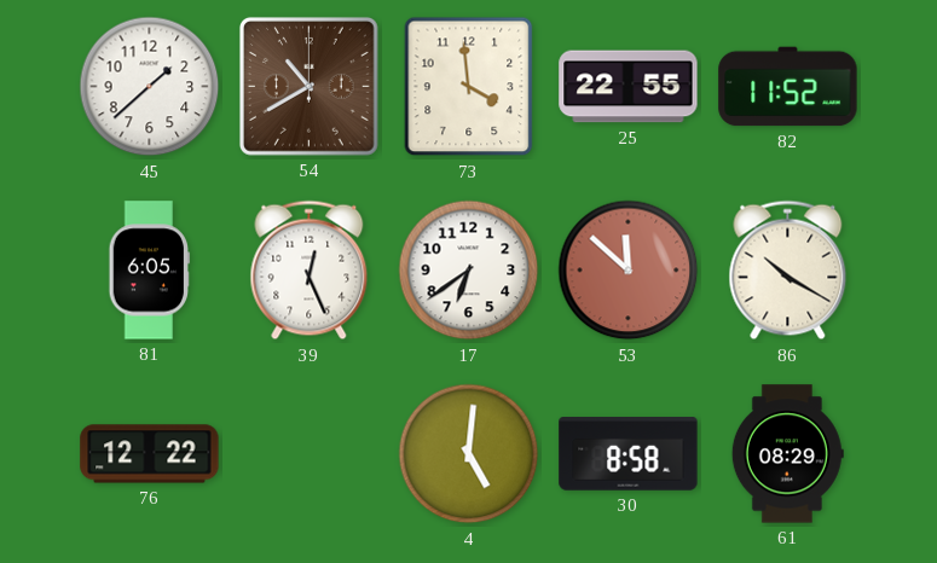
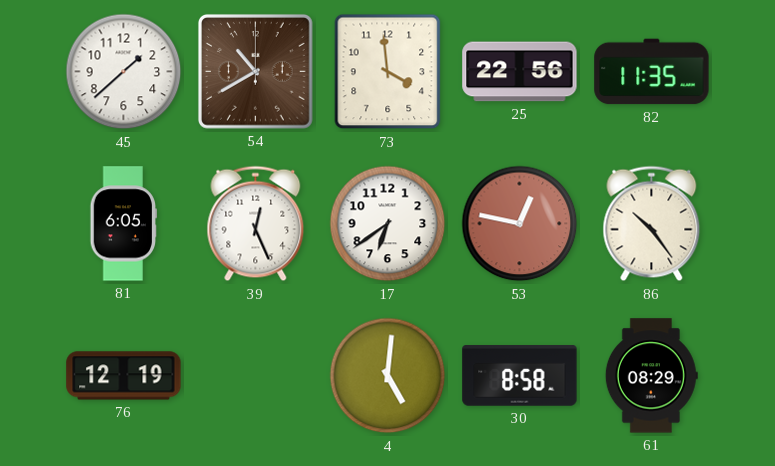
25: 22:55 -> 22:56
82: 11:52 -> 11:35
53: 11:52 -> 12:47
86: 10:20 -> 10:24
76: 12:22 -> 12:19
